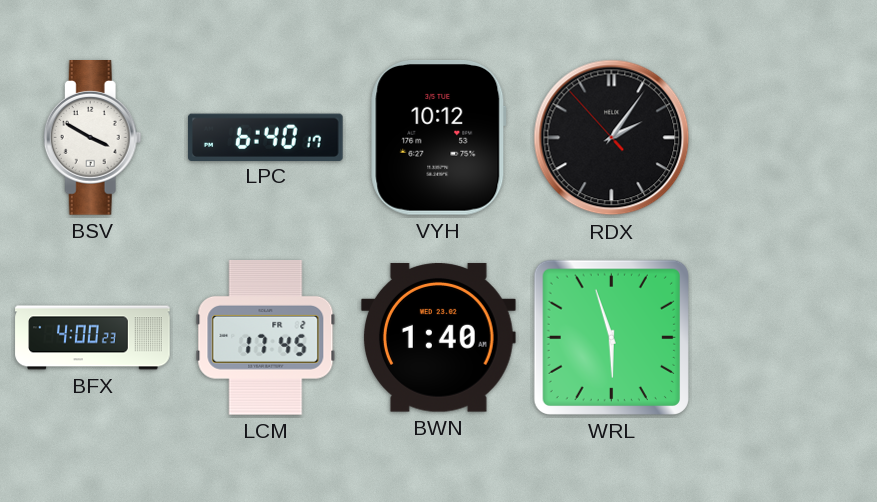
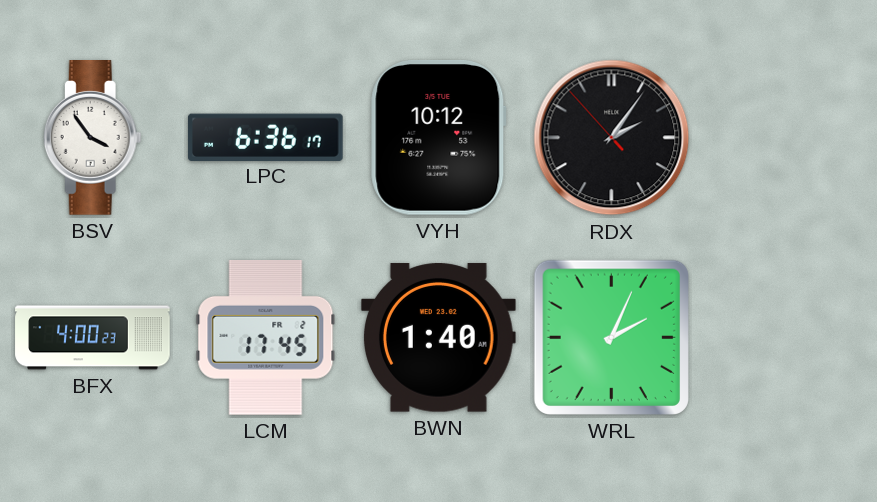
BSV: 3:50 -> 3:54
LPC: 6:40 -> 6:36
WRL: 5:57 -> 2:04
